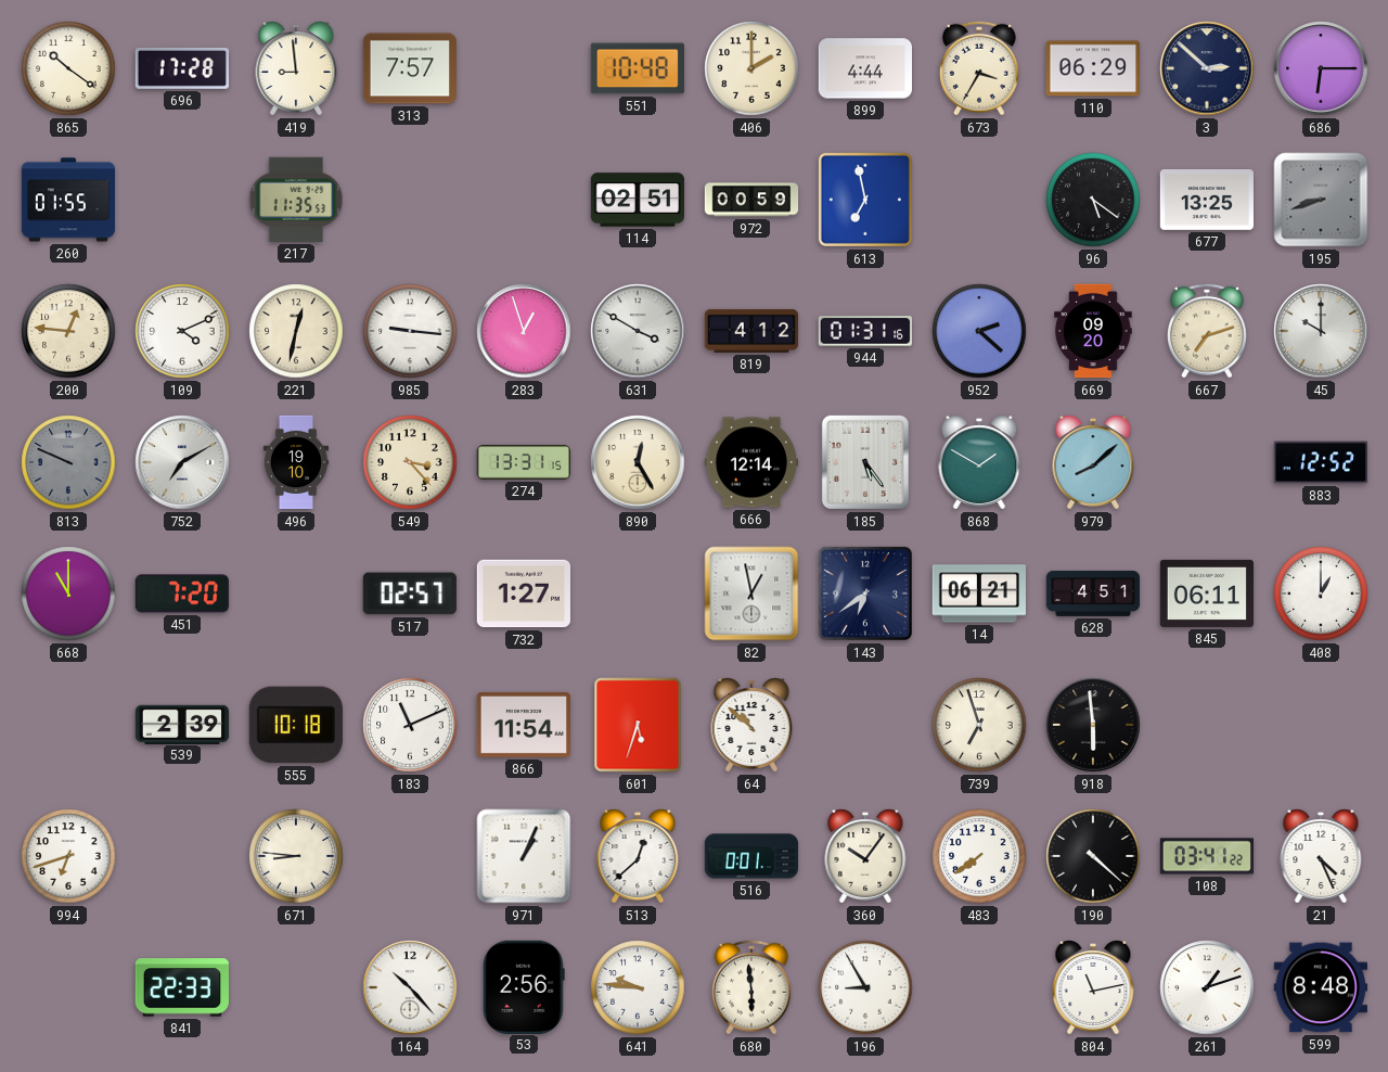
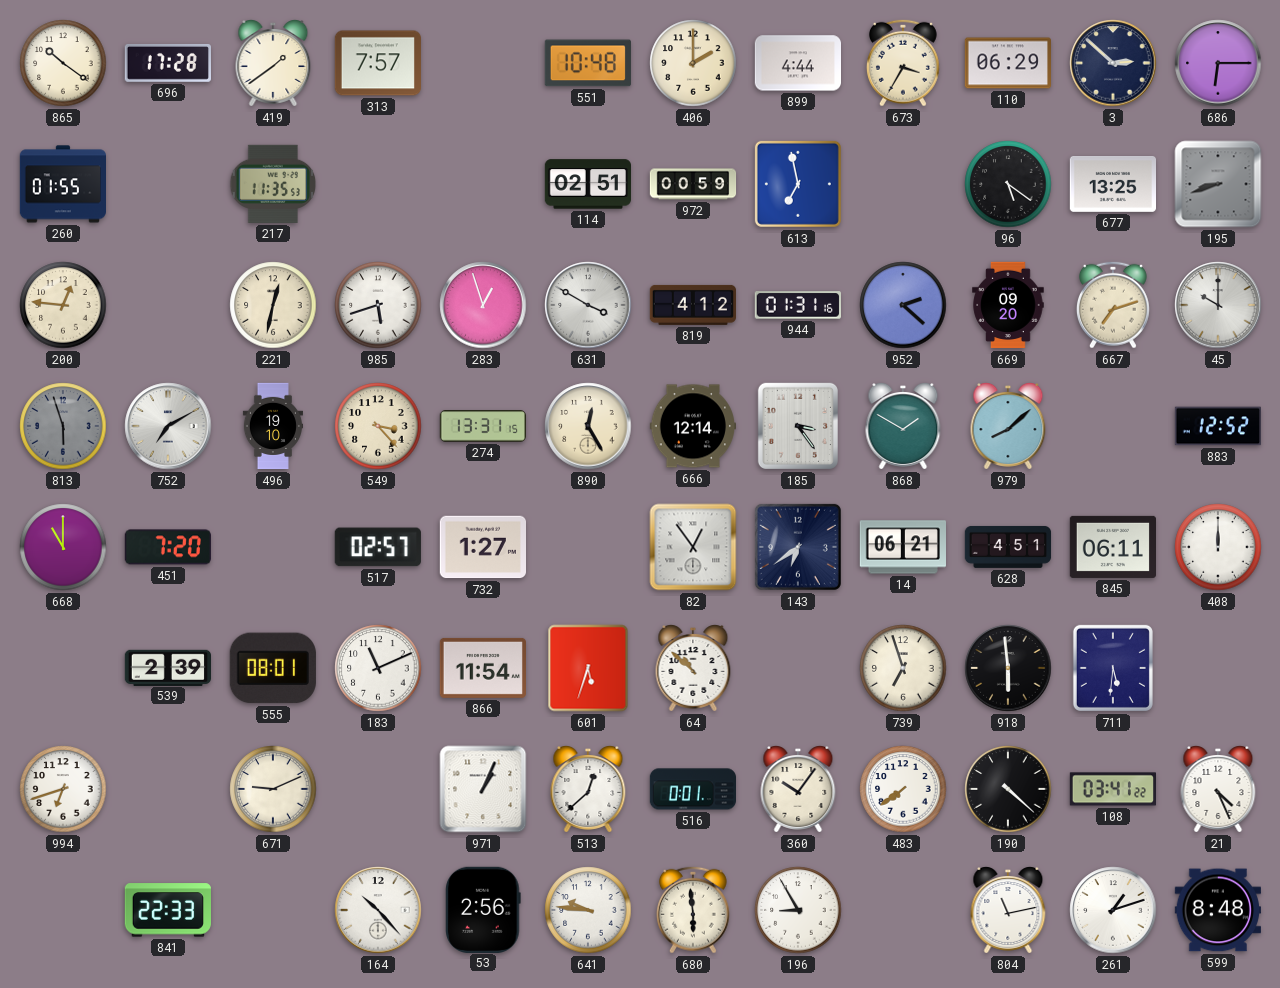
419: 8:59 -> 1:39
109: 4:11 -> none
985: 9:16 -> 5:42
813: 9:49 -> 5:57
185: 5:24 -> 3:24
82: 12:58 -> 12:54
408: 1:00 -> 12:00
555: 10:18 -> 08:01
711: none -> 5:31
671: 8:46 -> 9:11
